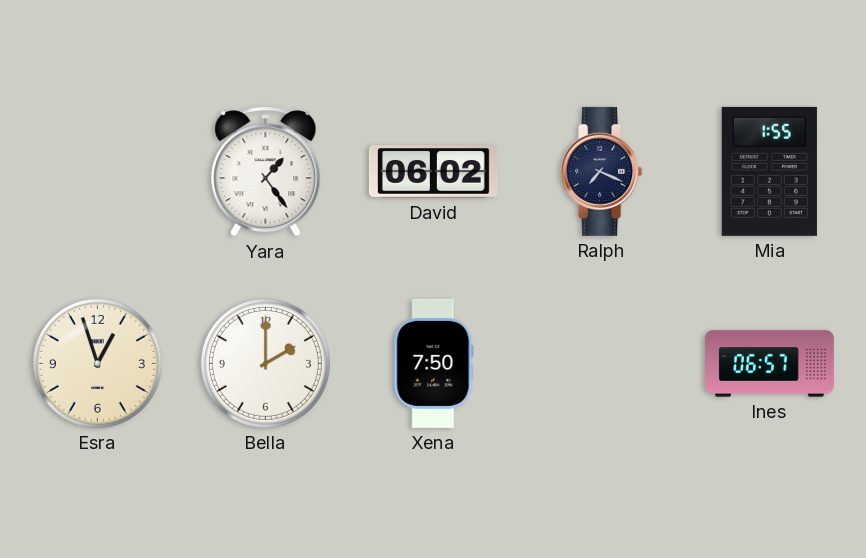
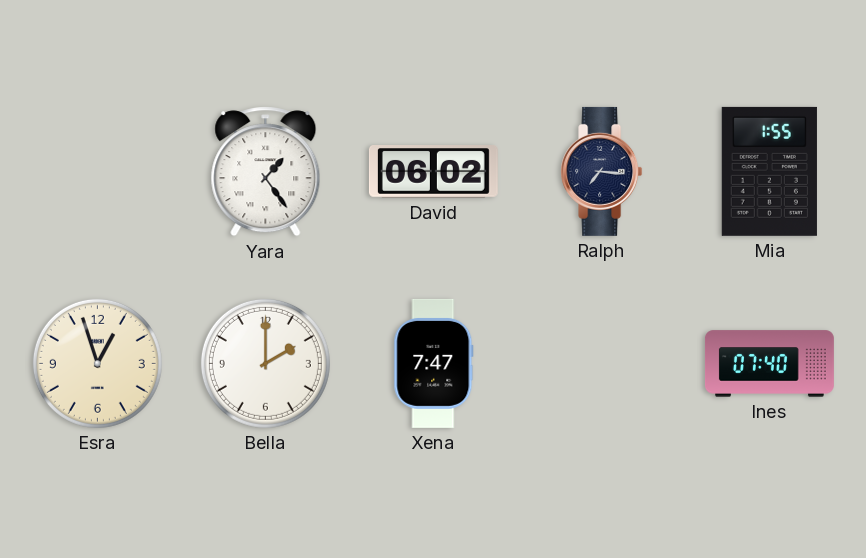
Ralph: 7:19 -> 7:16
Xena: 7:50 -> 7:47
Ines: 06:57 -> 07:40
